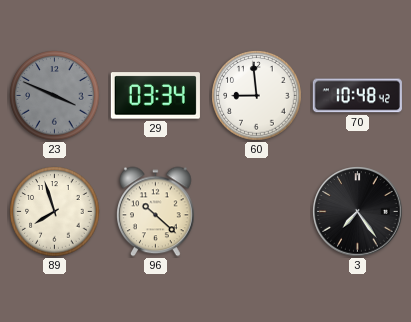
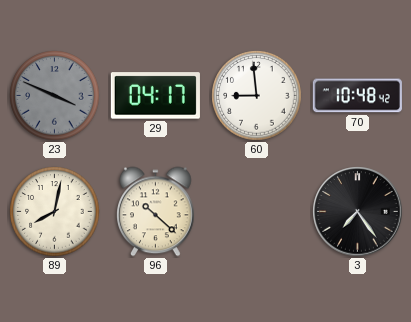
29: 03:34 -> 04:17
89: 7:57 -> 8:02
